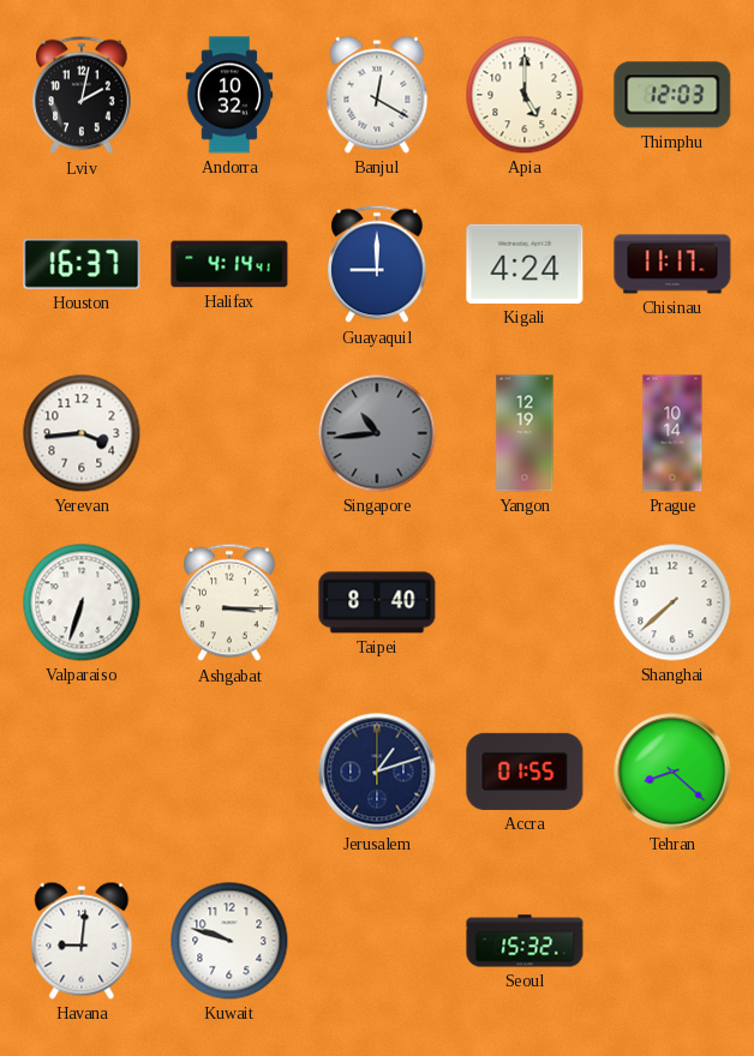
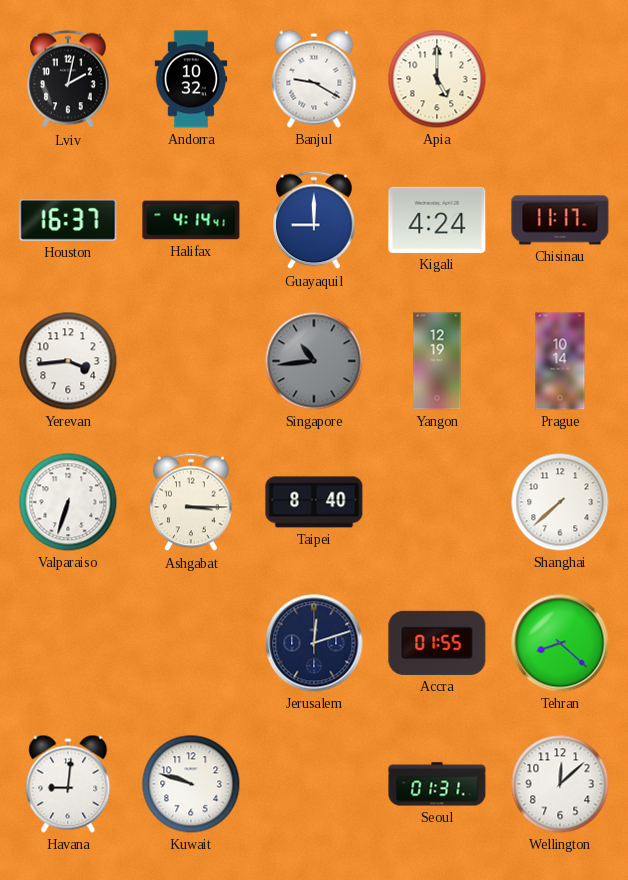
Banjul: 12:20 -> 9:20
Thimphu: 12:03 -> none
Jerusalem: 1:12 -> 12:12
Seoul: 15:32 -> 01:31
Wellington: none -> 12:08
